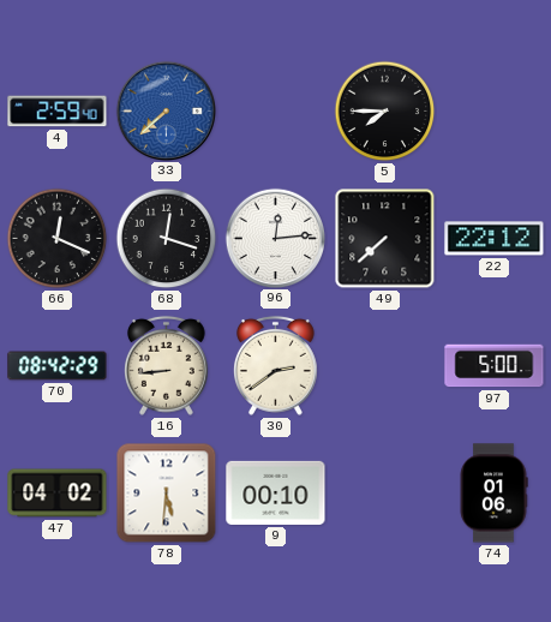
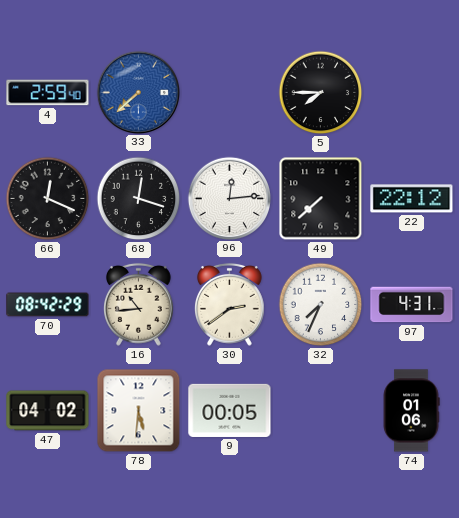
16: 8:44 -> 10:44
32: none -> 7:34
97: 5:00 -> 4:31
9: 00:10 -> 00:05
